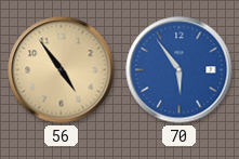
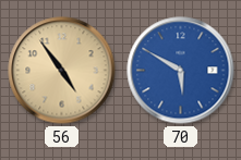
70: 5:54 -> 5:50
